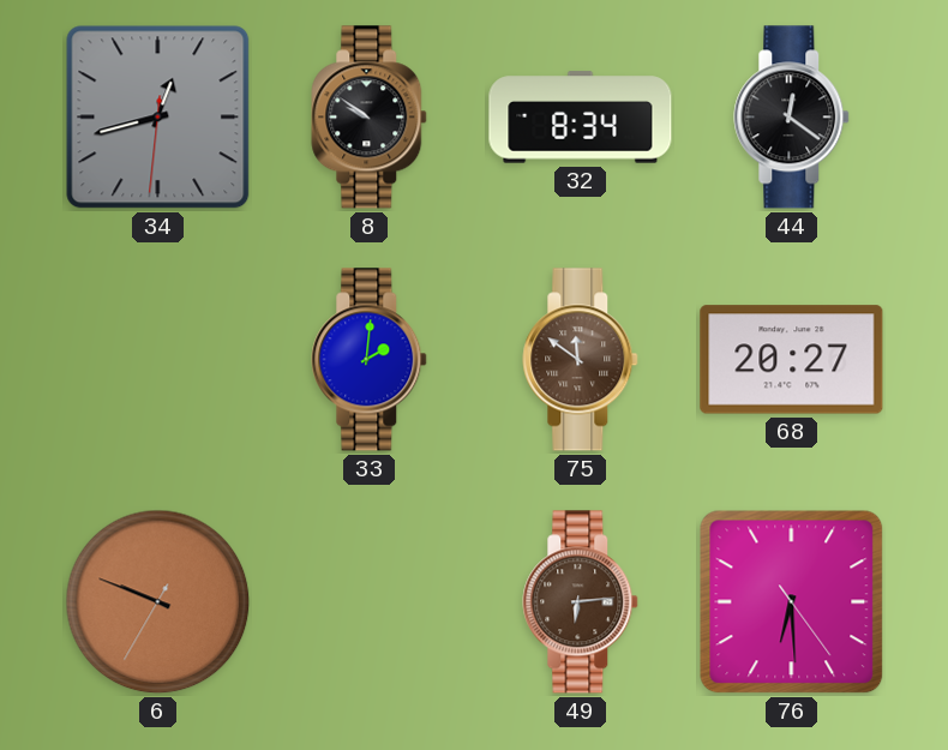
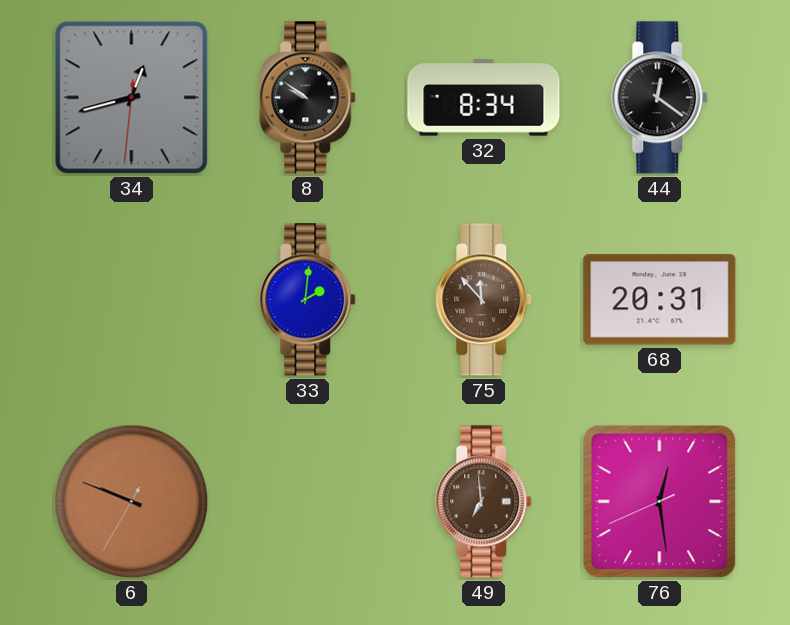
75: 11:51 -> 11:53
68: 20:27 -> 20:31
49: 6:14 -> 6:59
76: 6:29 -> 12:28
